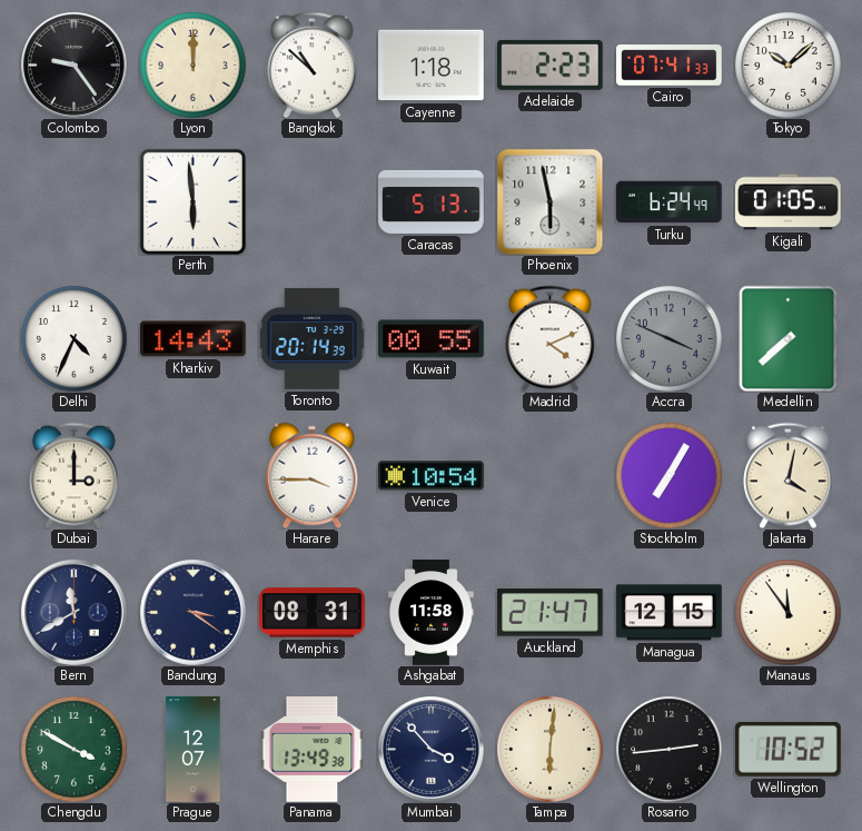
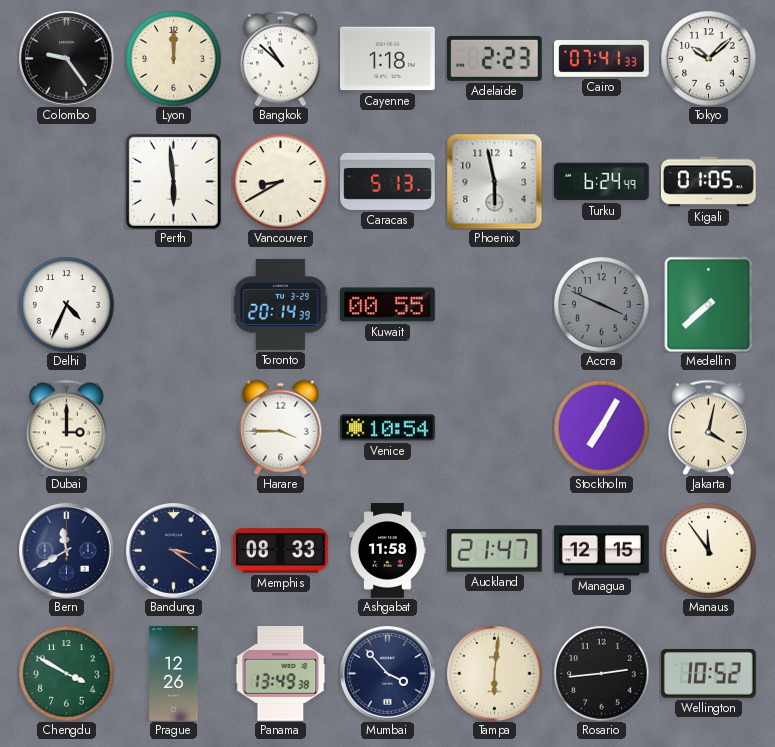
Vancouver: none -> 8:40
Kharkiv: 14:43 -> none
Madrid: 4:11 -> none
Memphis: 08:31 -> 08:33
Prague: 12:07 -> 12:26
